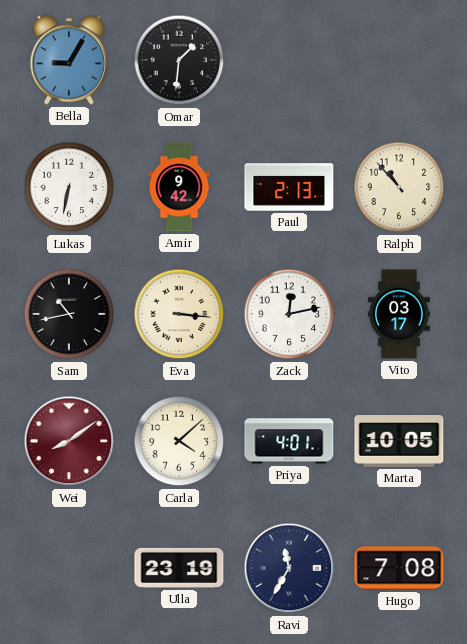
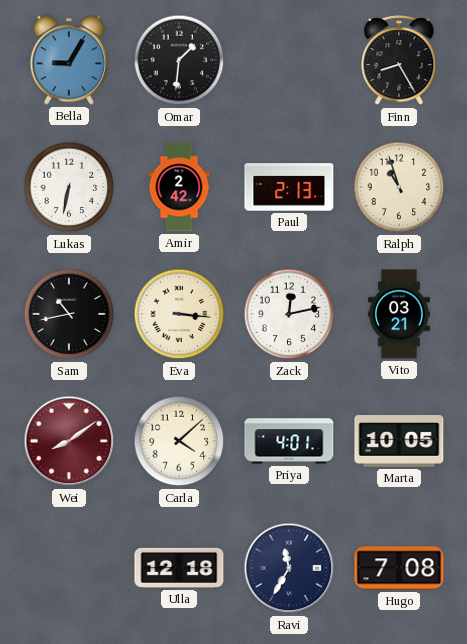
Finn: none -> 8:25
Amir: 9:42 -> 2:42
Ralph: 10:53 -> 10:57
Vito: 03:17 -> 03:21
Ulla: 23:19 -> 12:18
